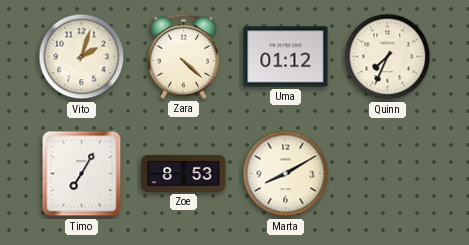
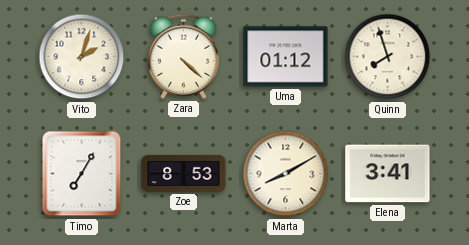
Quinn: 7:34 -> 7:57
Elena: none -> 3:41
